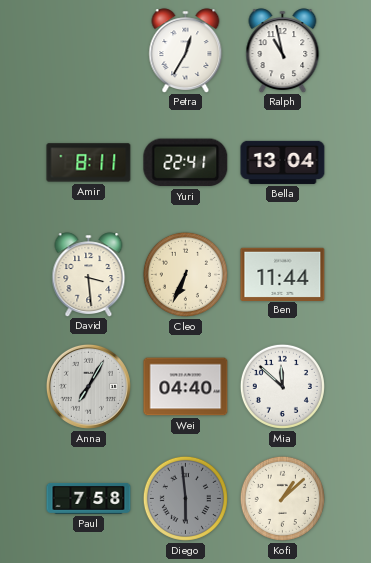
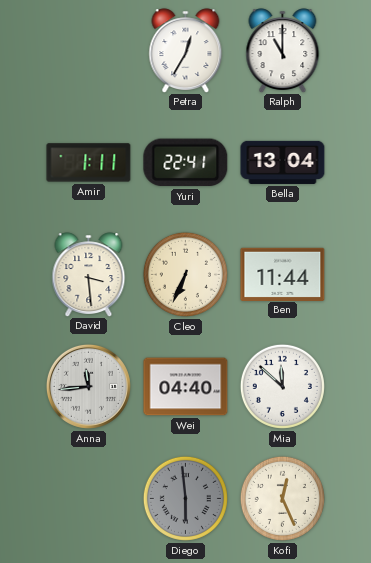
Ralph: 10:58 -> 11:00
Amir: 8:11 -> 1:11
Anna: 7:05 -> 11:44
Paul: 7:58 -> none
Kofi: 1:08 -> 12:26
